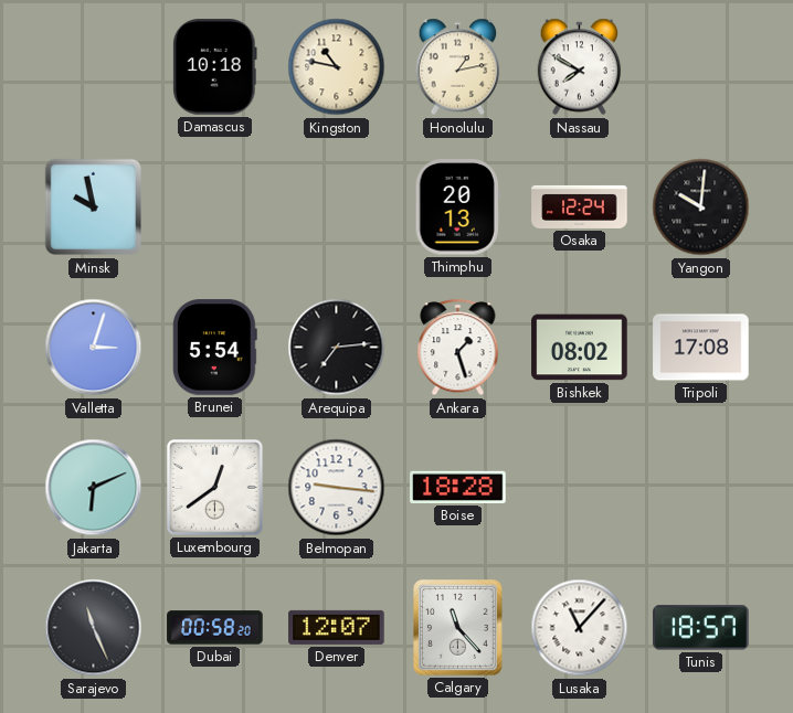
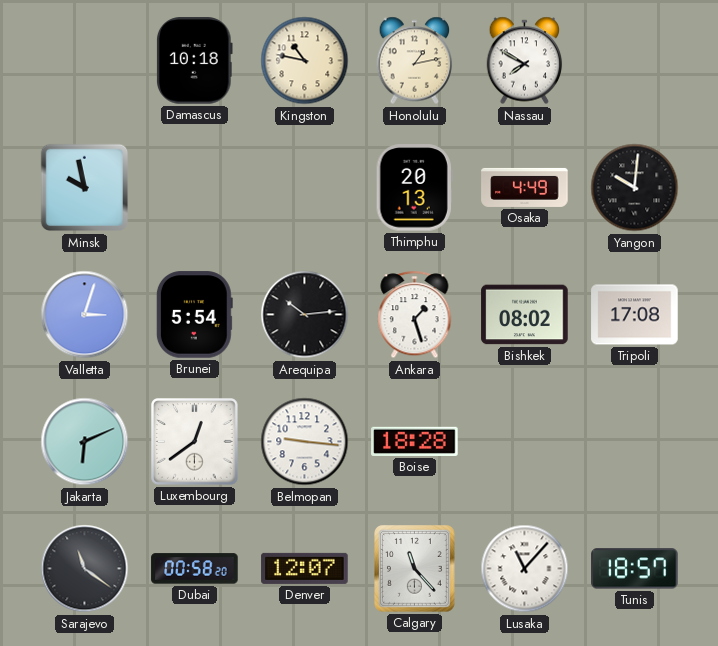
Osaka: 12:24 -> 4:49
Arequipa: 7:14 -> 10:14
Sarajevo: 11:26 -> 11:21
